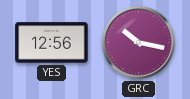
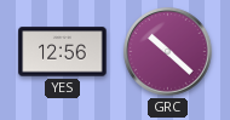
GRC: 10:17 -> 10:22
